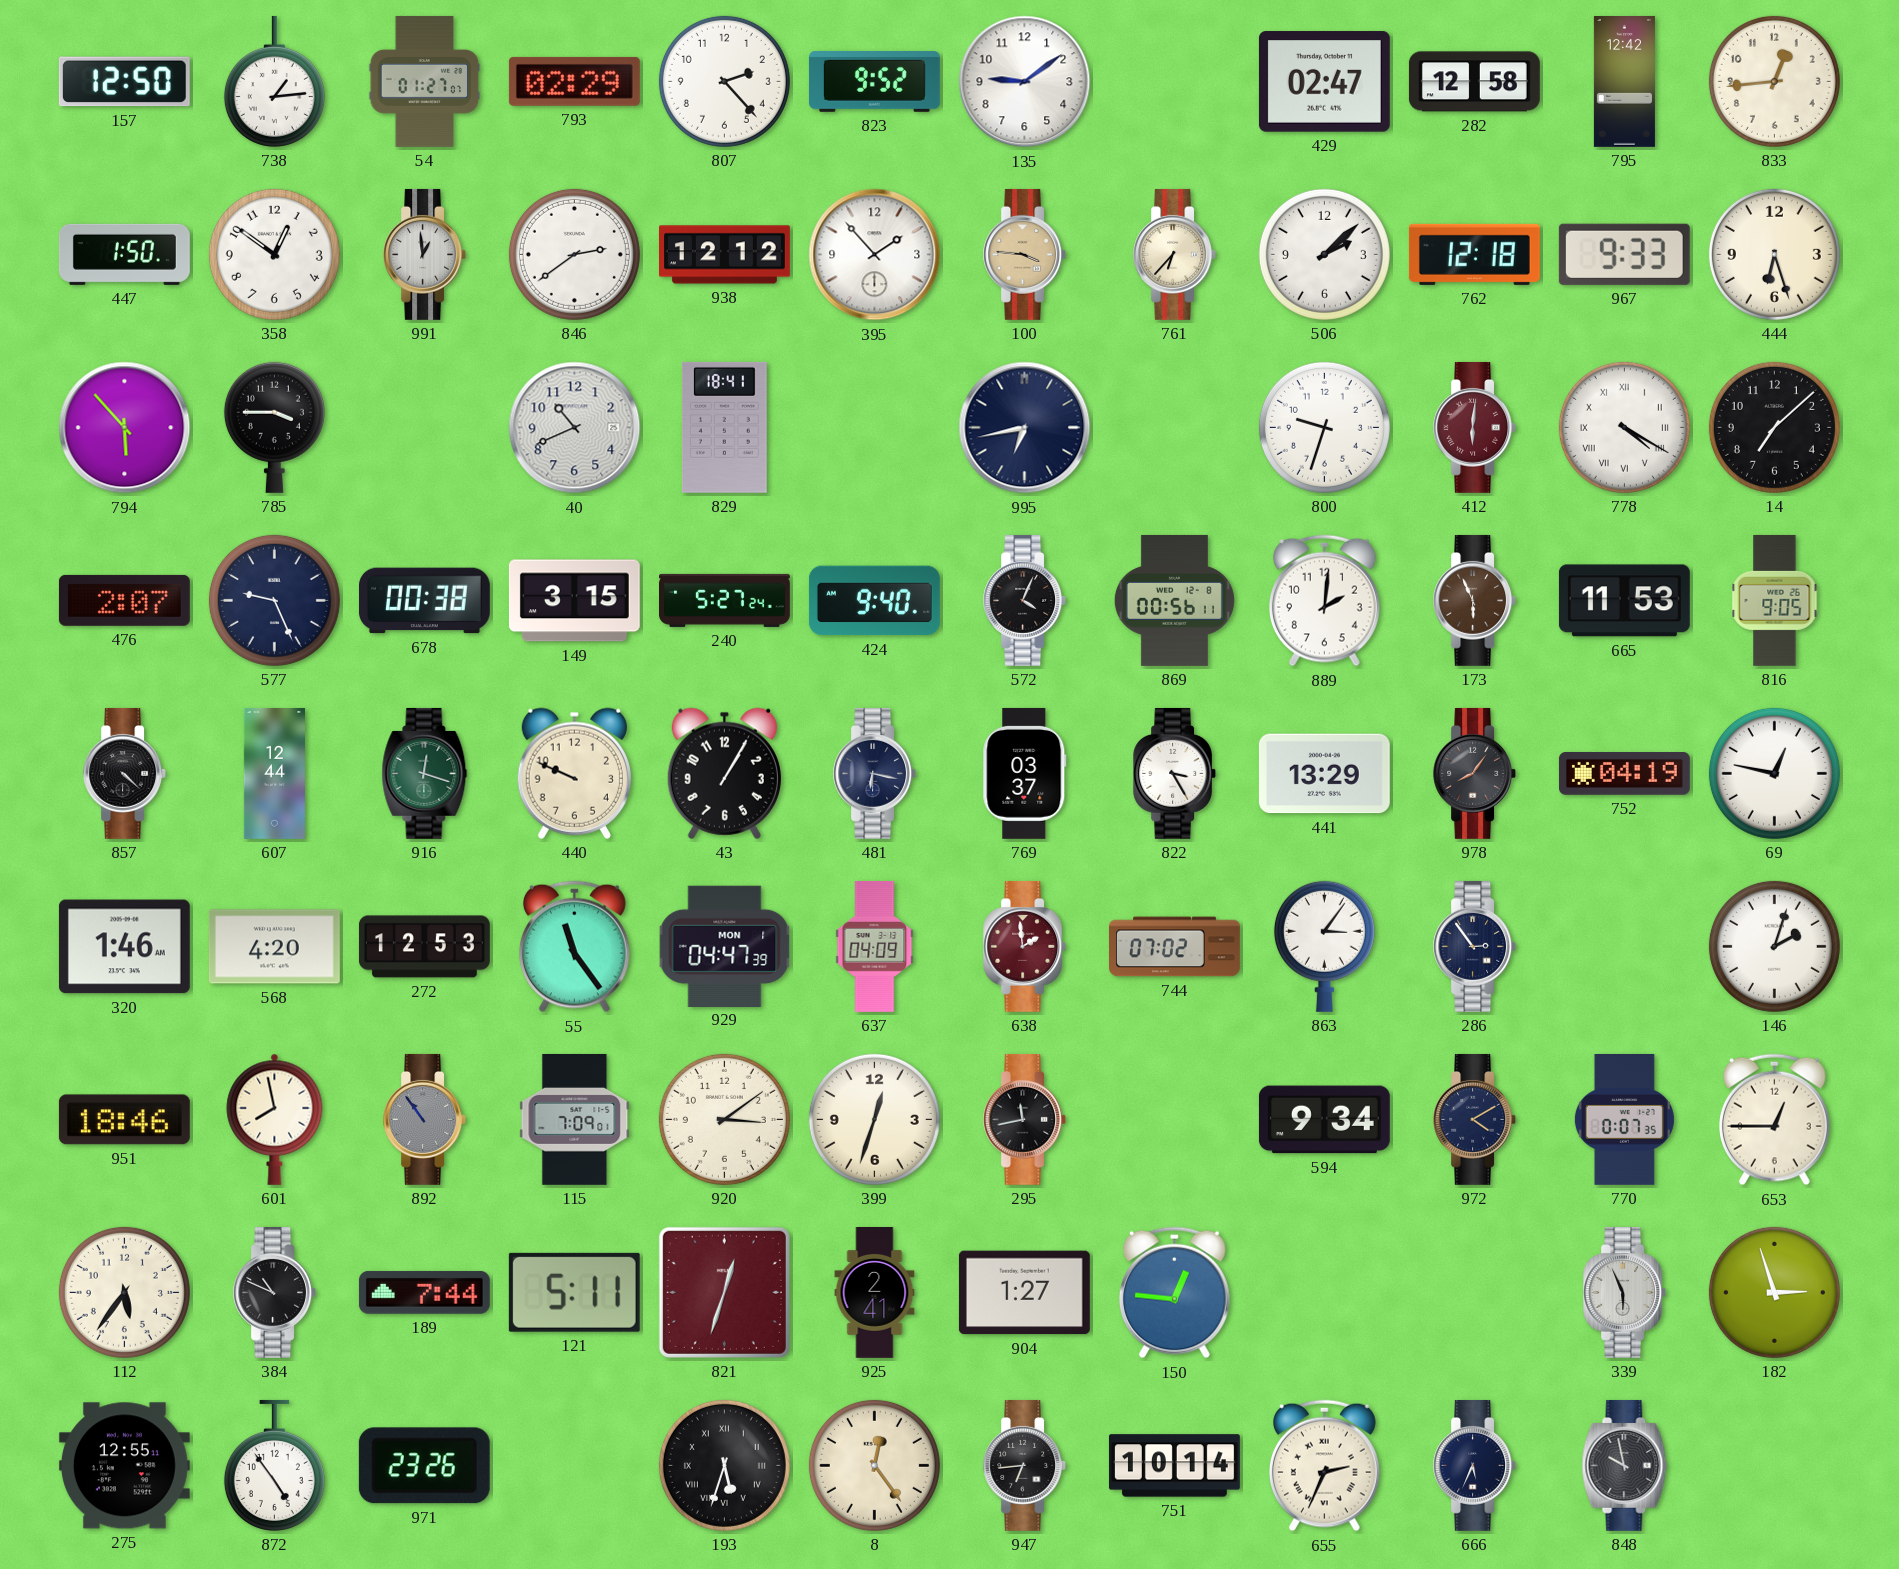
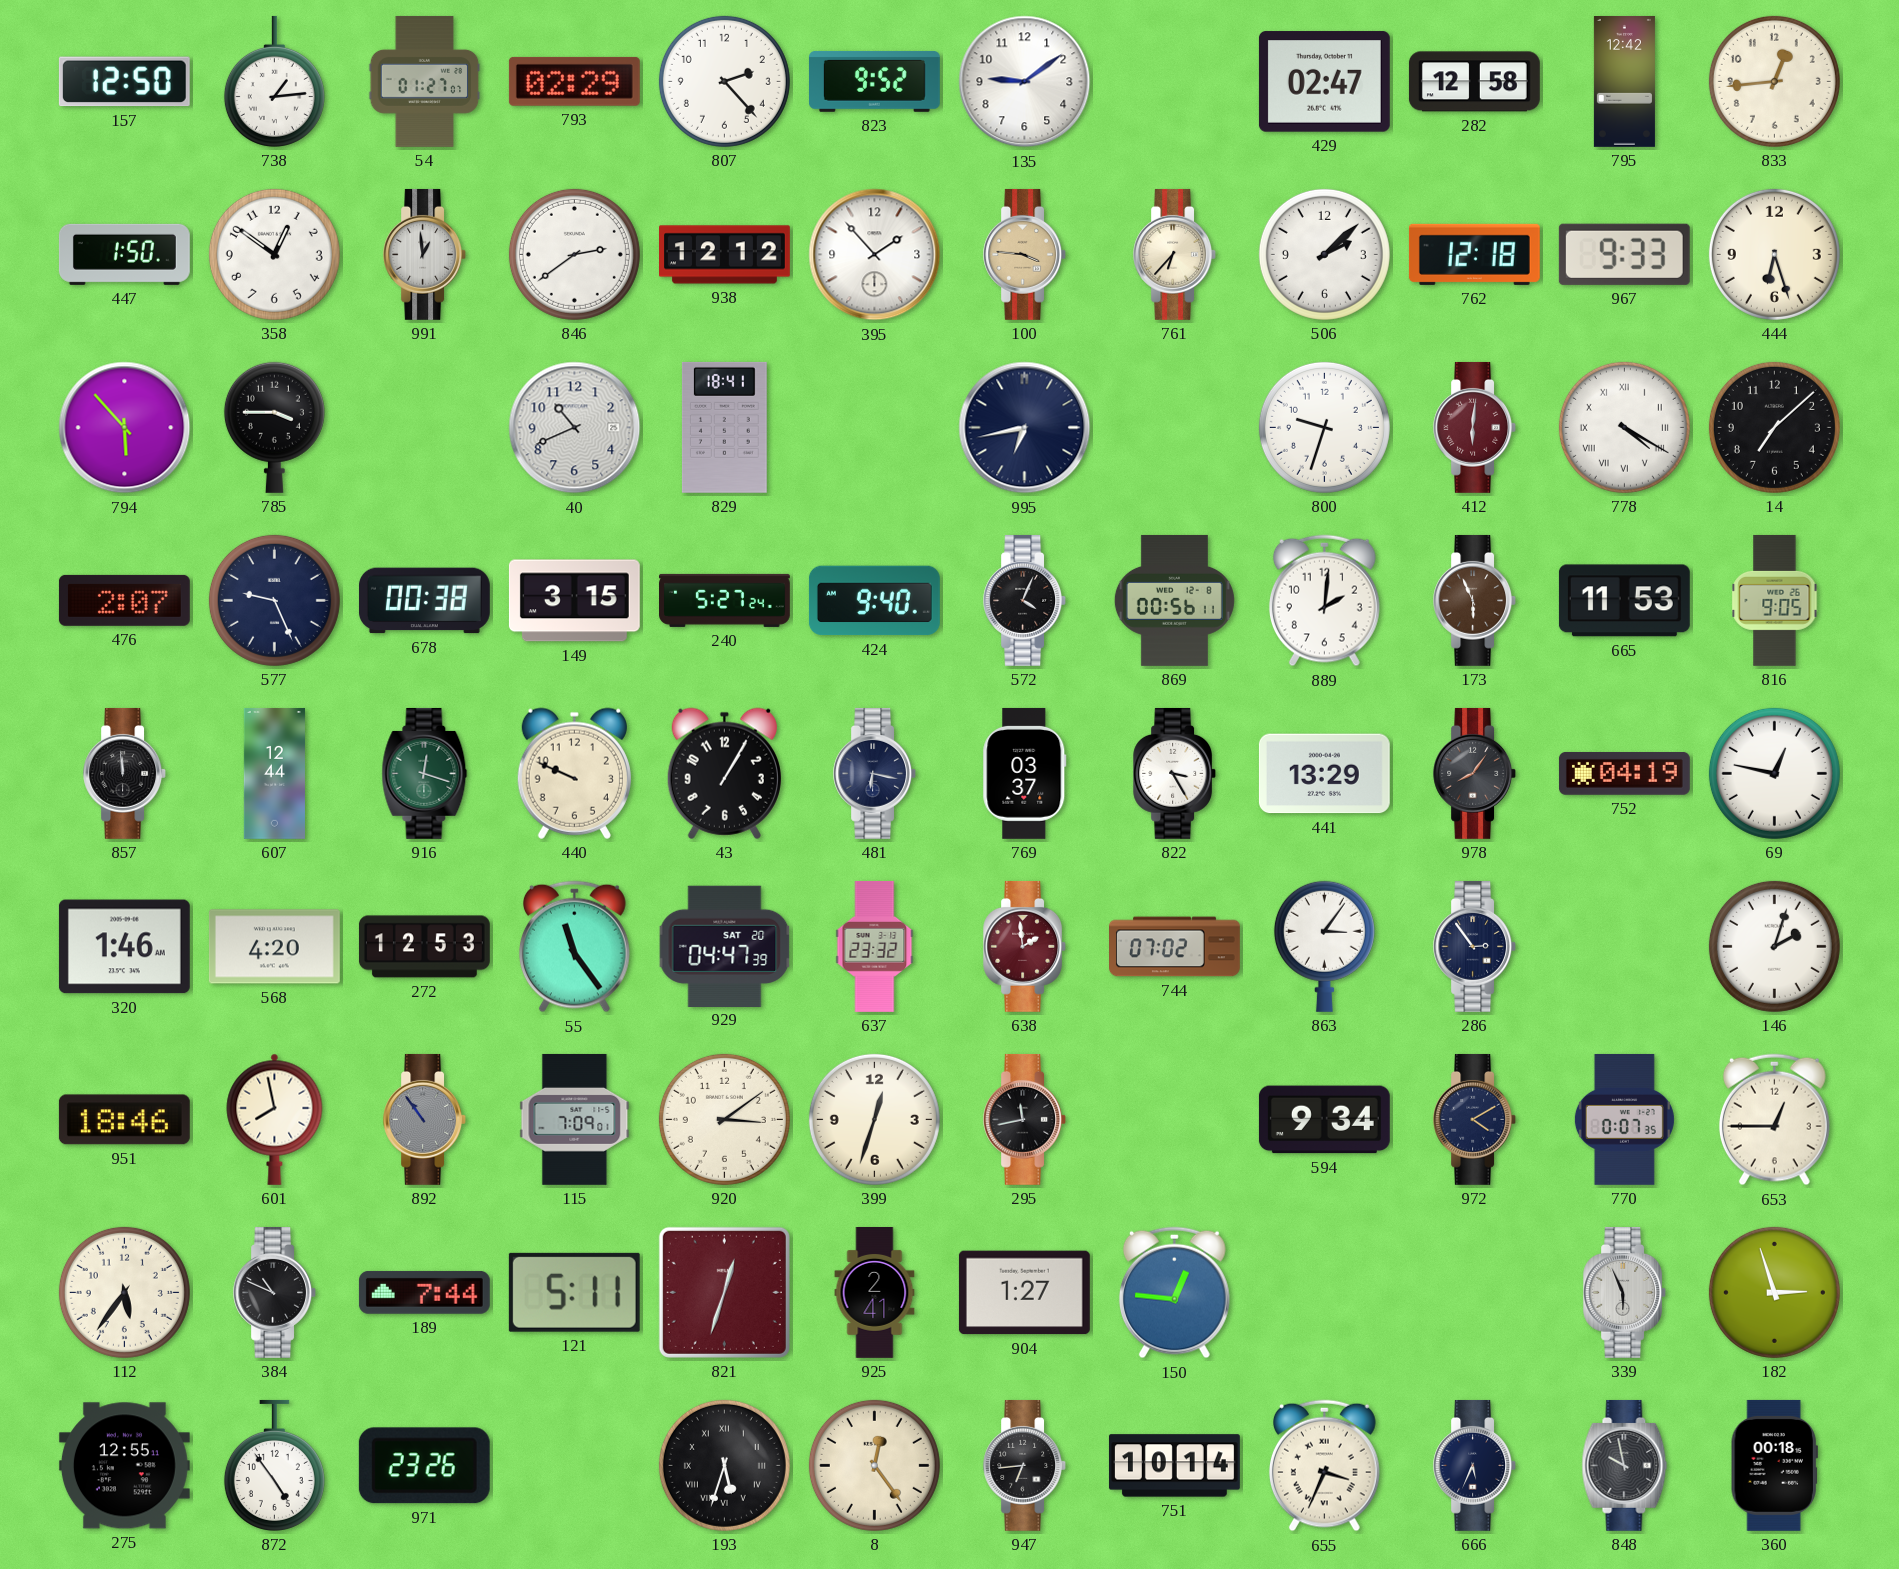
857: 4:22 -> 11:59
929 date: MON 1 -> SAT 20
637: 04:09 -> 23:32
655: 2:34 -> 3:34
360: none -> 00:18
